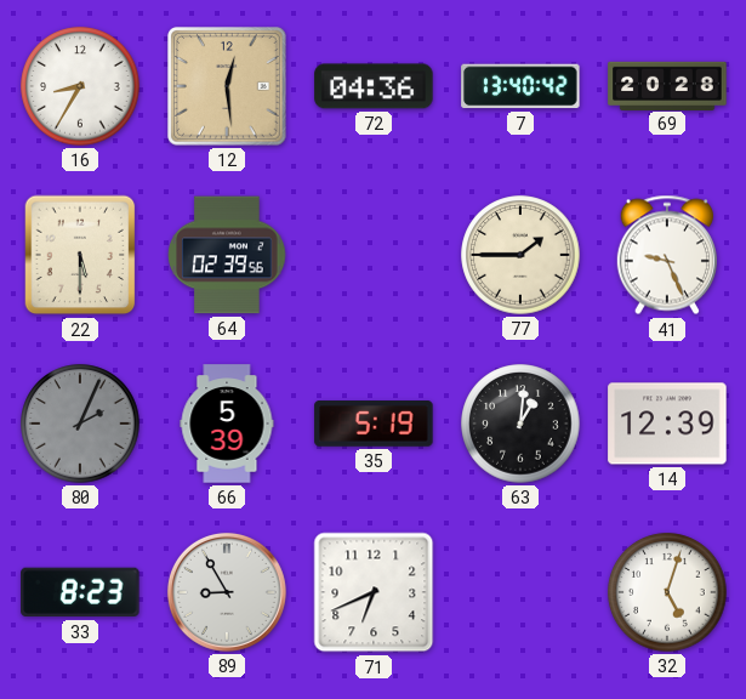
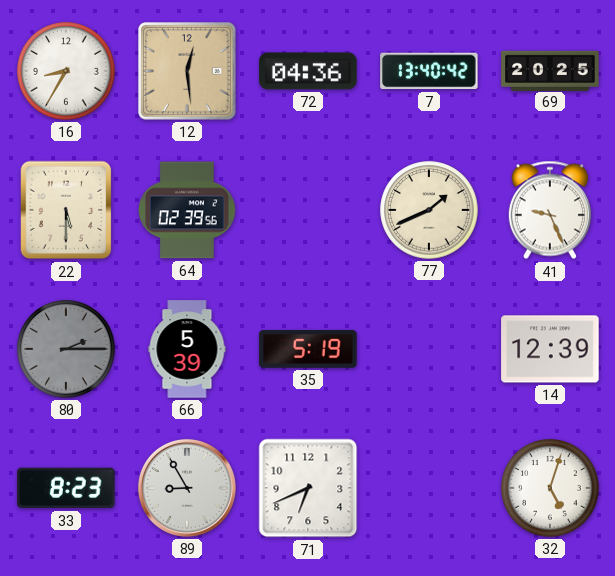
69: 20:28 -> 20:25
77: 1:45 -> 1:41
80: 2:04 -> 2:15
63: 1:01 -> none
